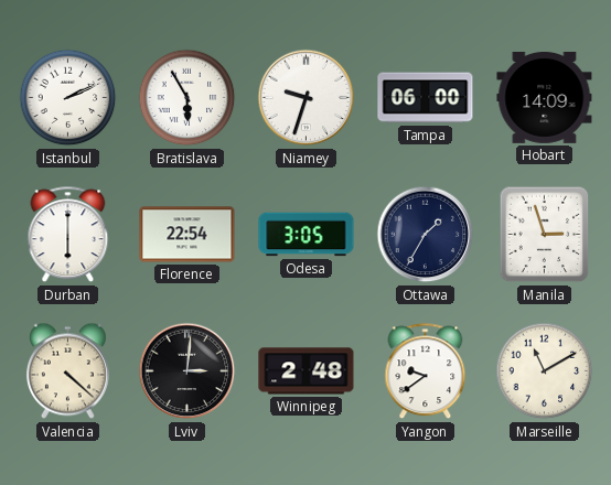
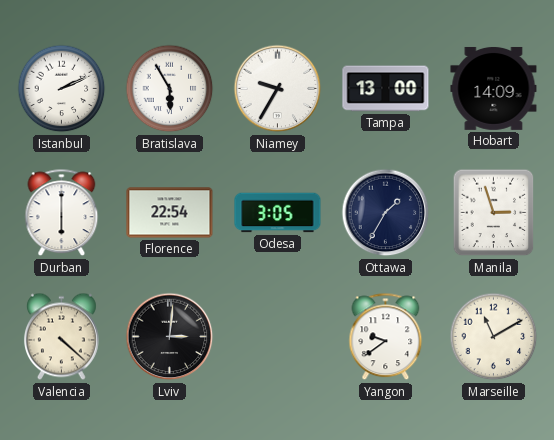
Niamey: 9:33 -> 9:35
Tampa: 06:00 -> 13:00
Winnipeg: 2:48 -> none
